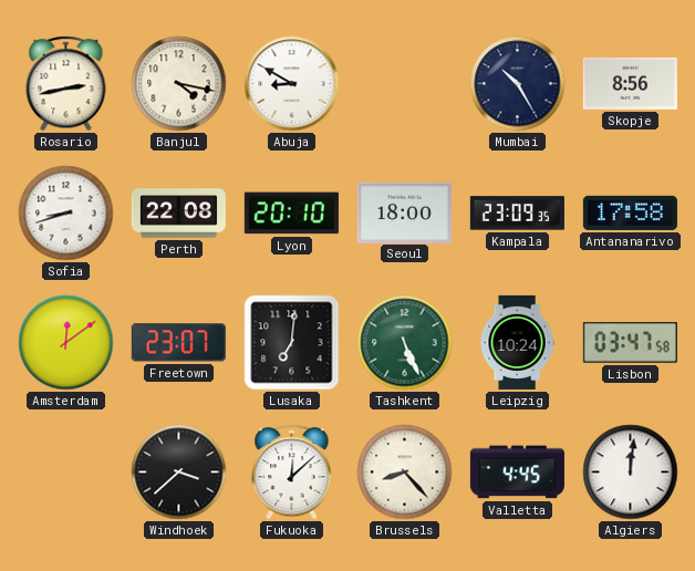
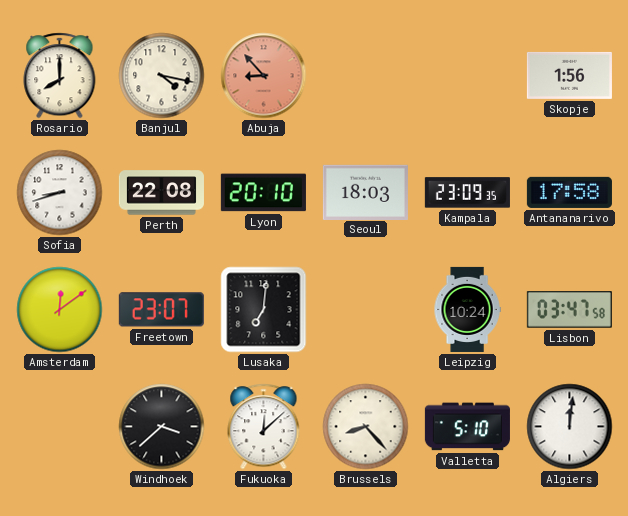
Rosario: 2:43 -> 8:00
Abuja: 8:50 -> 8:53
Abuja dial: white -> salmon
Mumbai: 10:25 -> none
Skopje: 8:56 -> 1:56
Seoul: 18:00 -> 18:03
Tashkent: 5:26 -> none
Valletta: 4:45 -> 5:10
